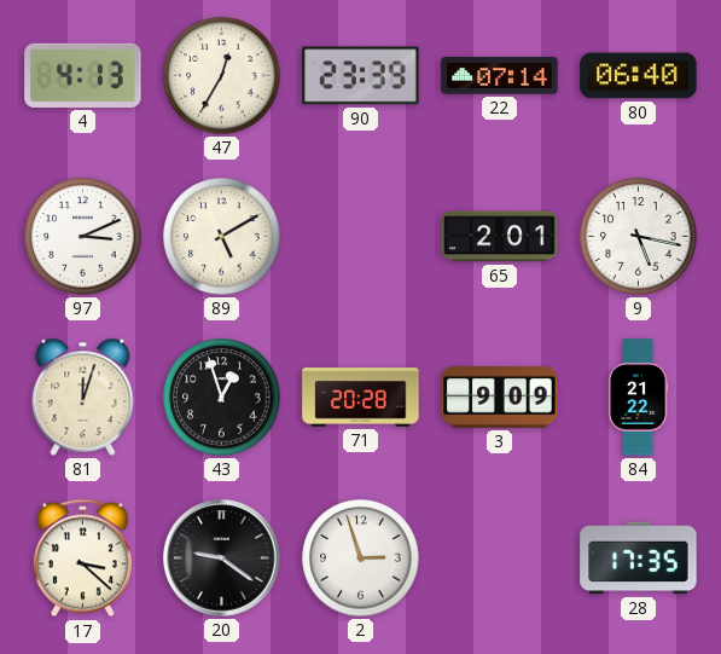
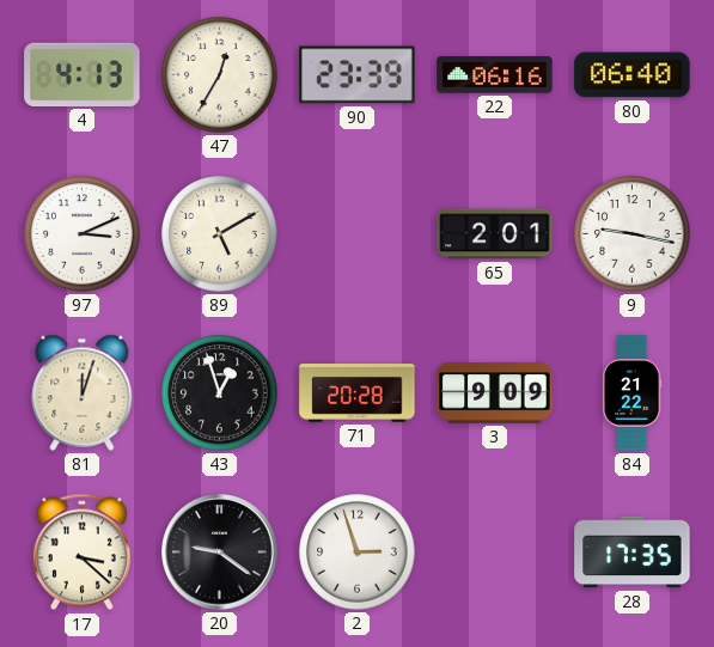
22: 07:14 -> 06:16
9: 5:17 -> 9:17
